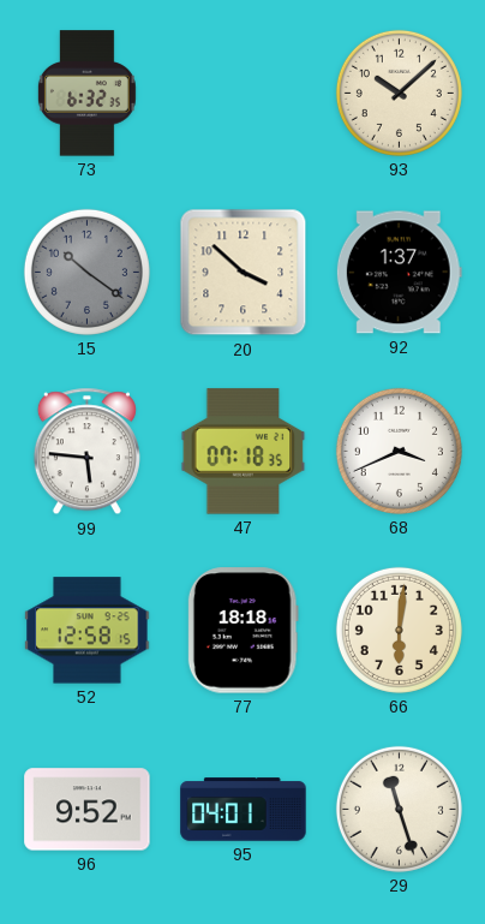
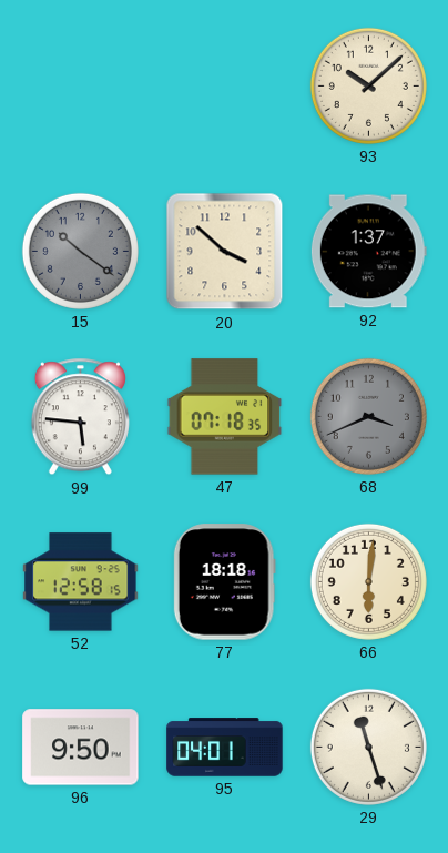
73: 6:32 -> none
68 dial: white -> grey
96: 9:52 -> 9:50
